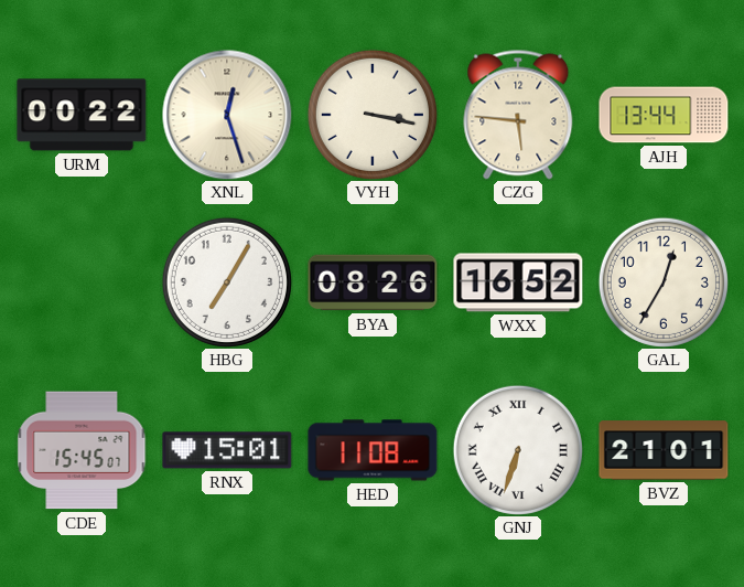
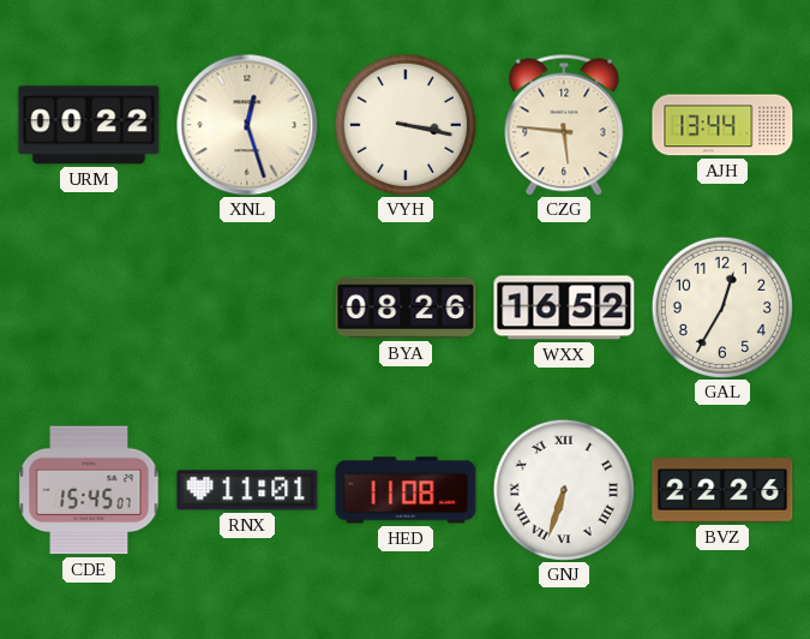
HBG: 7:05 -> none
RNX: 15:01 -> 11:01
BVZ: 21:01 -> 22:26
